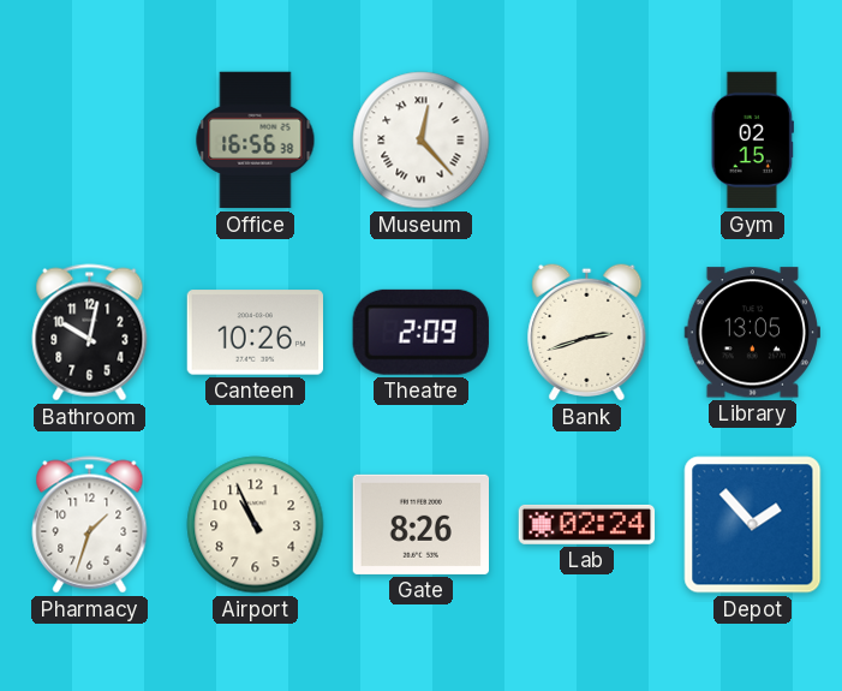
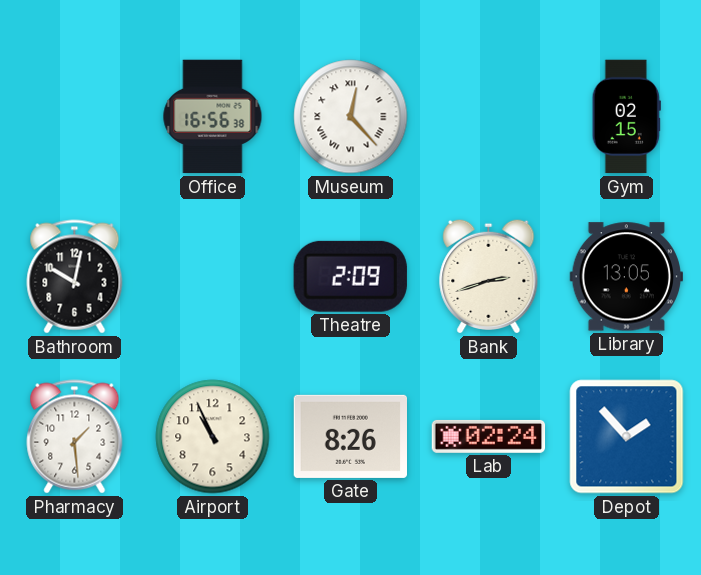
Canteen: 10:26 -> none
Pharmacy: 1:33 -> 1:29
